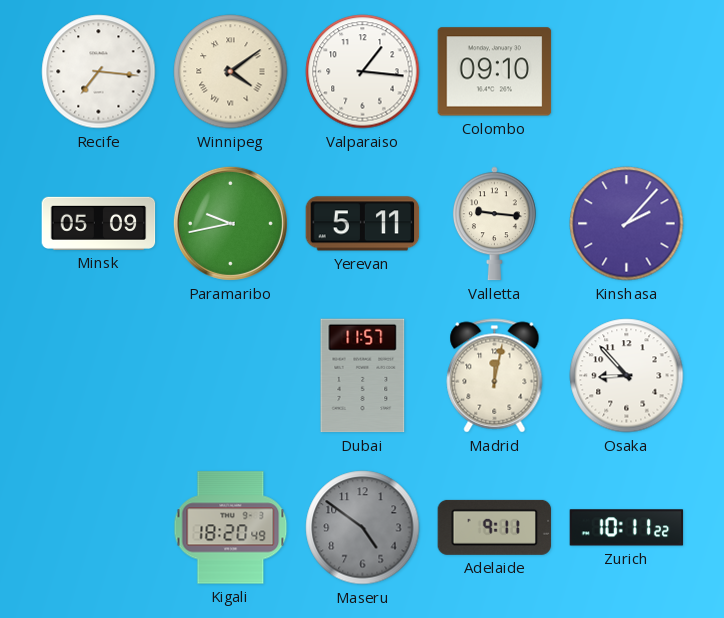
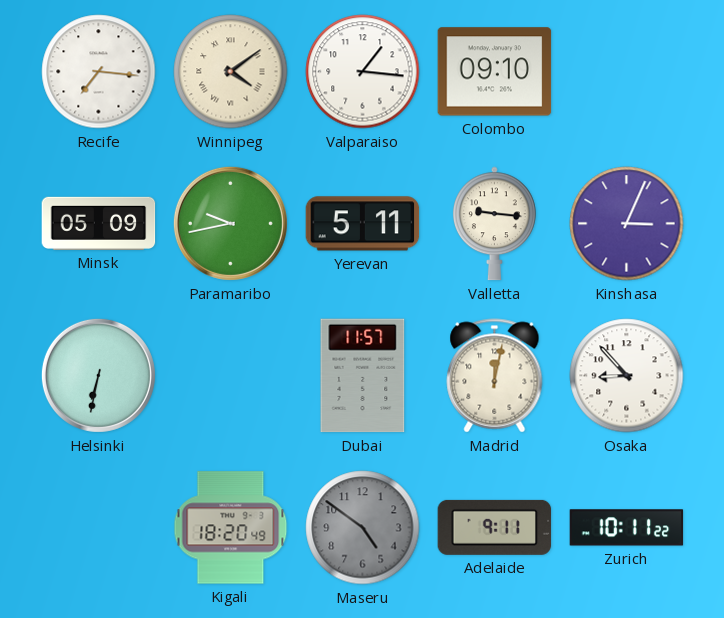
Kinshasa: 2:07 -> 3:04
Helsinki: none -> 6:32
